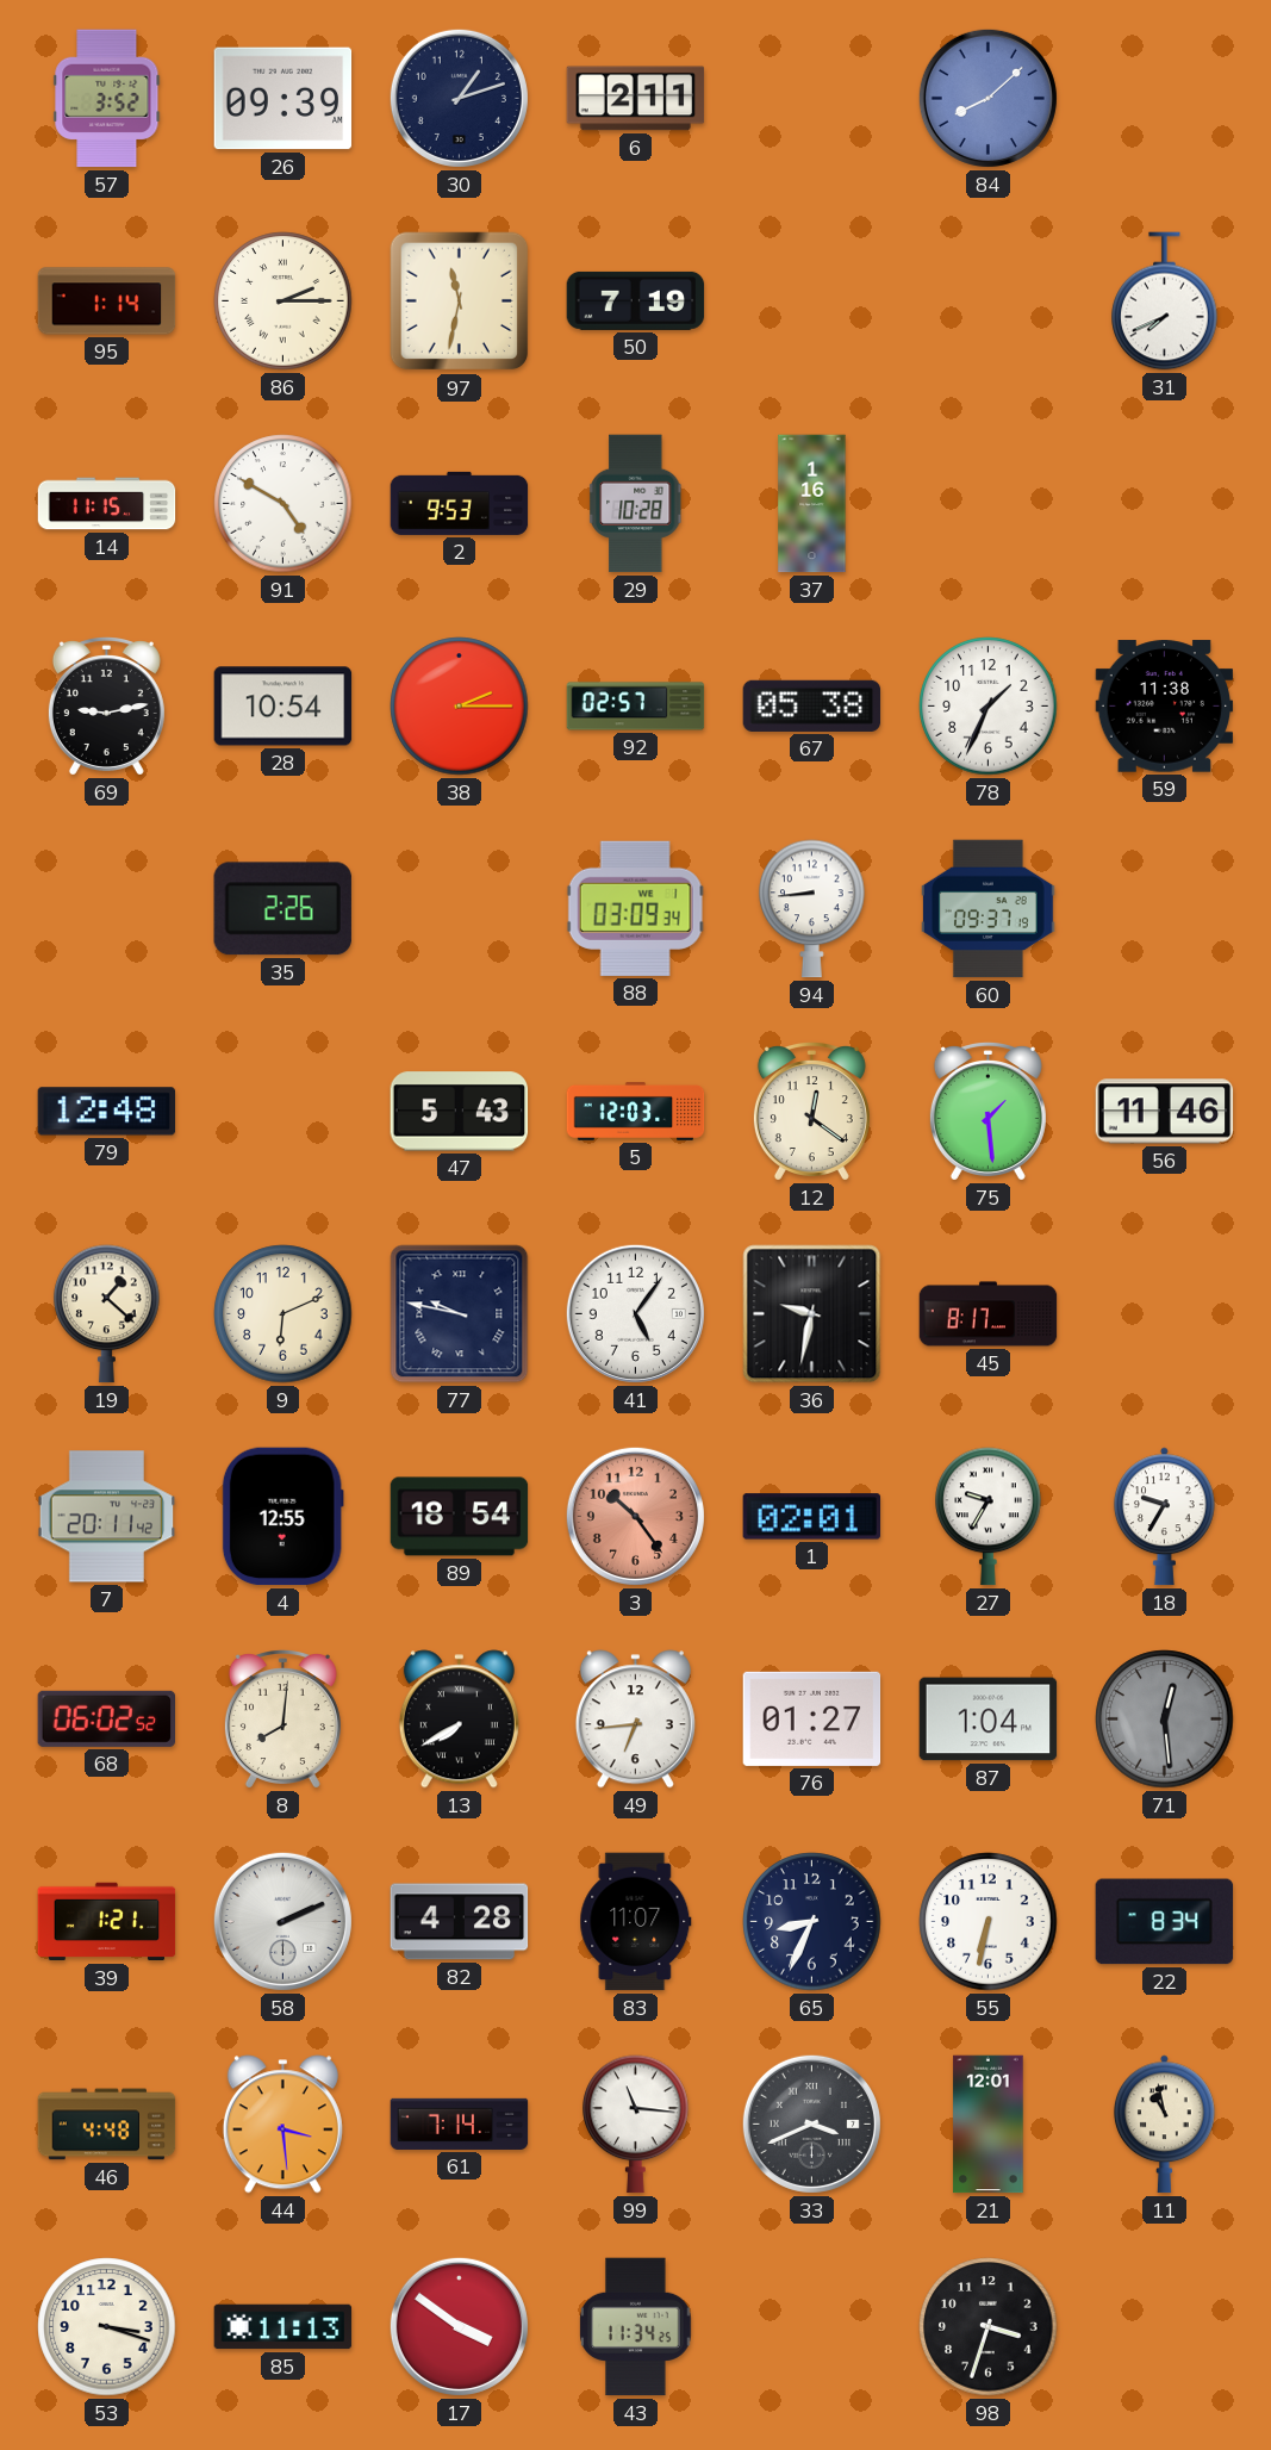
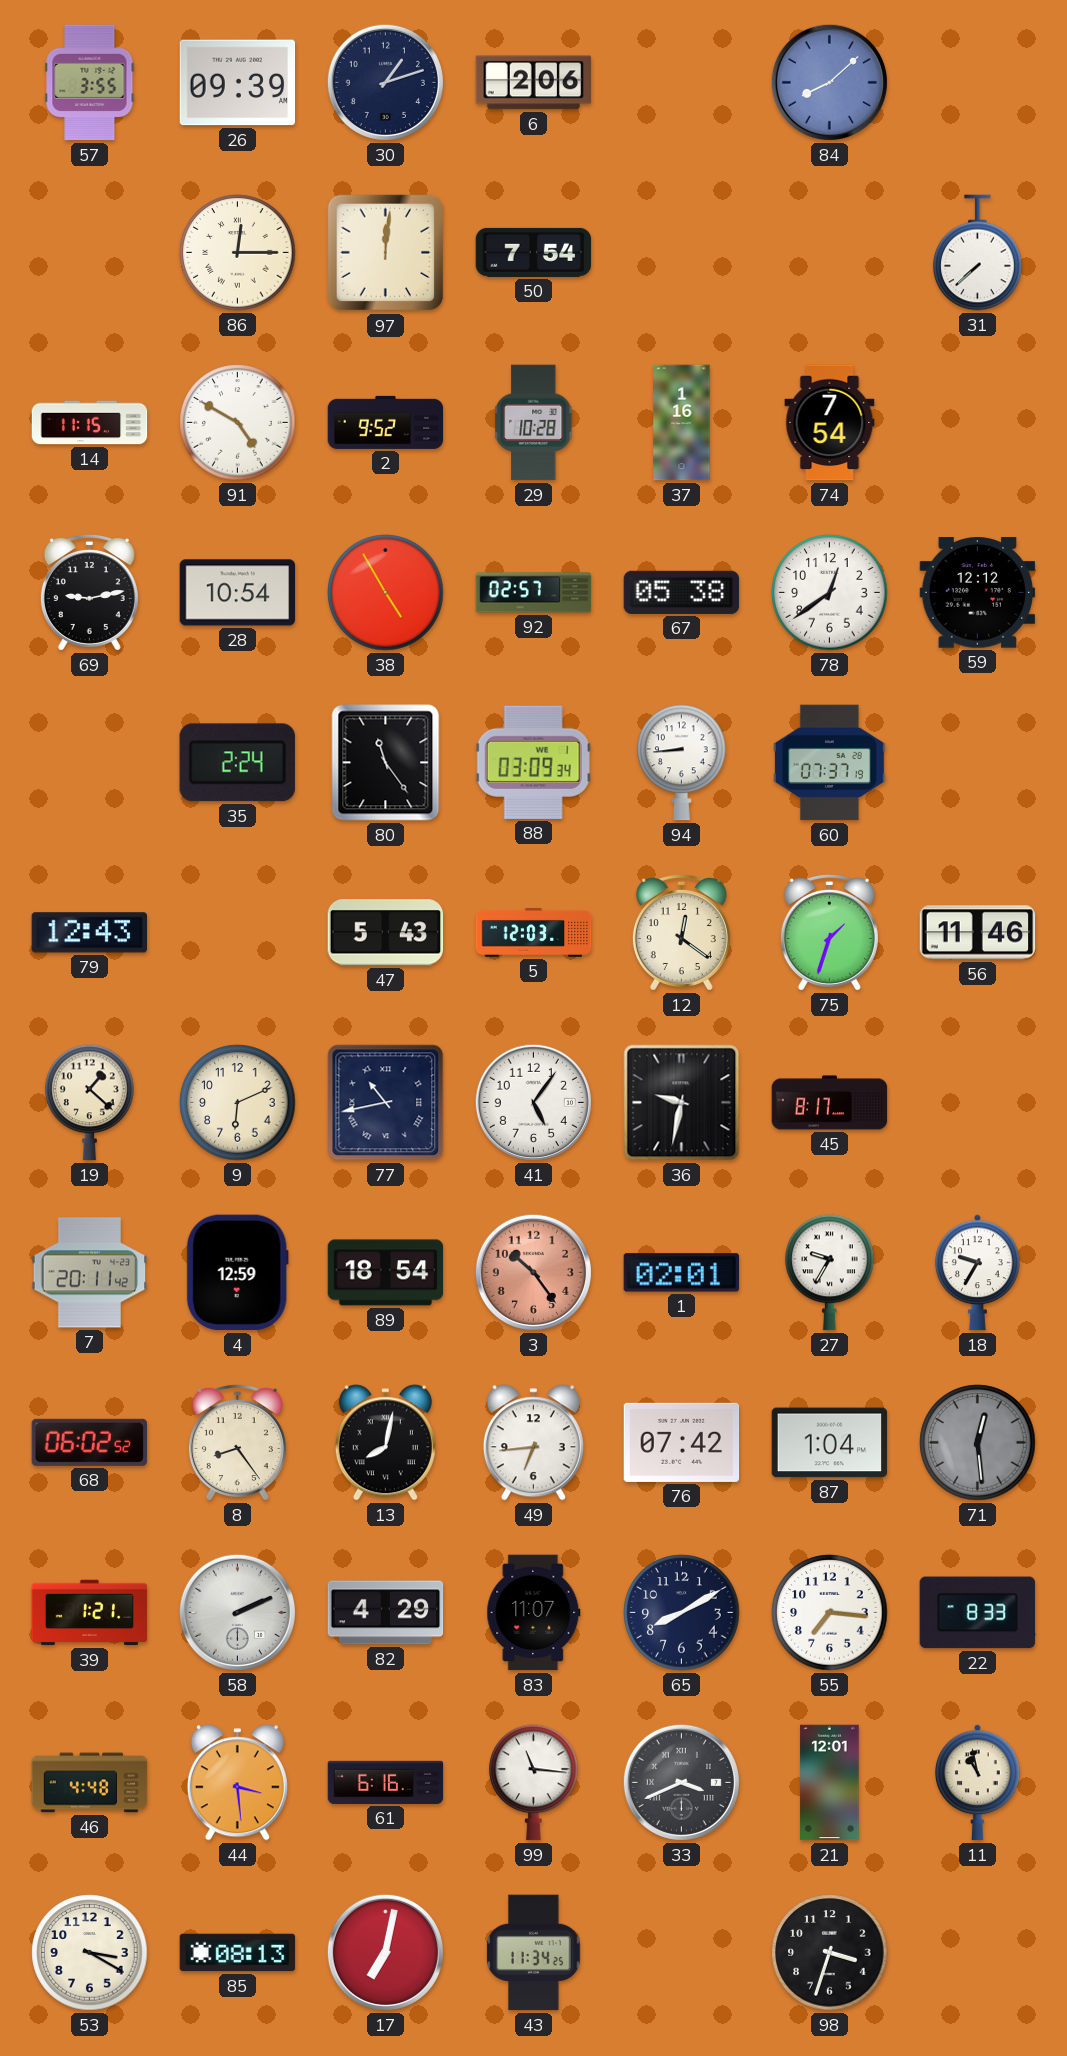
57: 3:52 -> 3:55
6: 2:11 -> 2:06
95: 1:14 -> none
86: 2:15 -> 12:15
97: 11:32 -> 12:01
50: 7:19 -> 7:54
31: 7:41 -> 7:38
2: 9:53 -> 9:52
74: none -> 7:54
38: 2:15 -> 4:55
78: 1:34 -> 12:39
59: 11:38 -> 12:12
35: 2:26 -> 2:24
80: none -> 11:24
60: 09:37 -> 07:37
79: 12:48 -> 12:43
75: 1:29 -> 1:33
77: 9:47 -> 10:43
4: 12:55 -> 12:59
8: 8:01 -> 8:24
13: 7:40 -> 8:02
76: 01:27 -> 07:42
82: 4:28 -> 4:29
65: 8:34 -> 8:10
55: 6:32 -> 7:16
22: 8:34 -> 8:33
61: 7:14 -> 6:16
53: 3:18 -> 3:20
85: 11:13 -> 08:13
17: 3:51 -> 7:02
